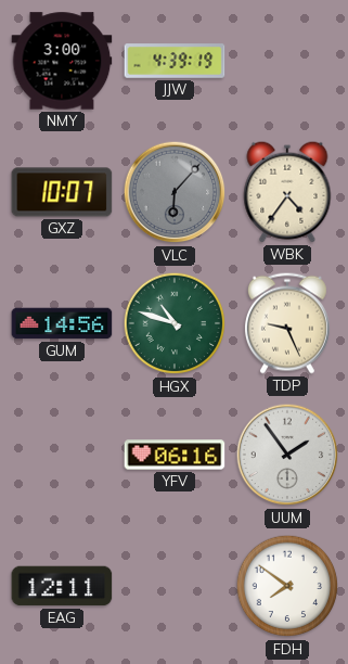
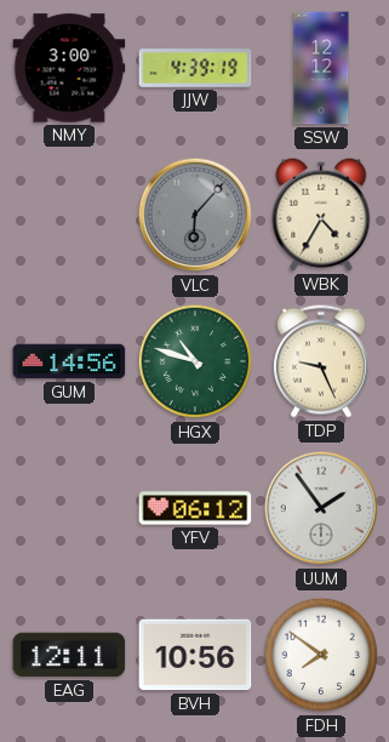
SSW: none -> 12:12
GXZ: 10:07 -> none
WBK: 4:36 -> 4:35
YFV: 06:16 -> 06:12
BVH: none -> 10:56
